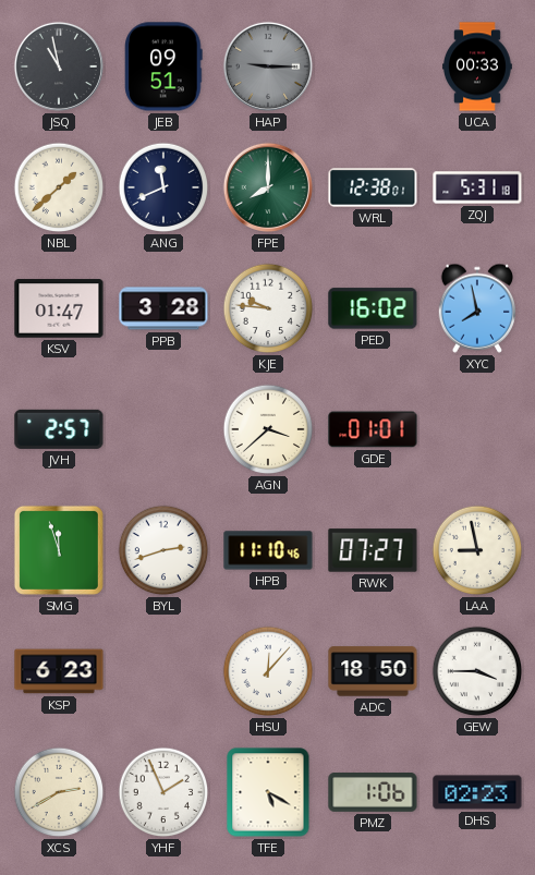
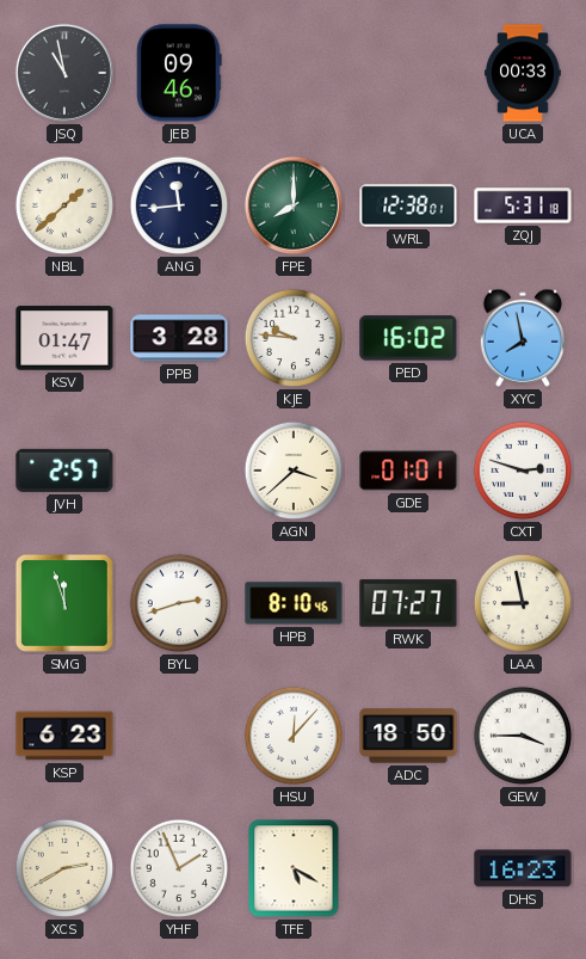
JEB: 09:51 -> 09:46
HAP: 9:15 -> none
ANG: 11:41 -> 11:44
CXT: none -> 2:48
HPB: 11:10 -> 8:10
PMZ: 1:06 -> none
DHS: 02:23 -> 16:23
